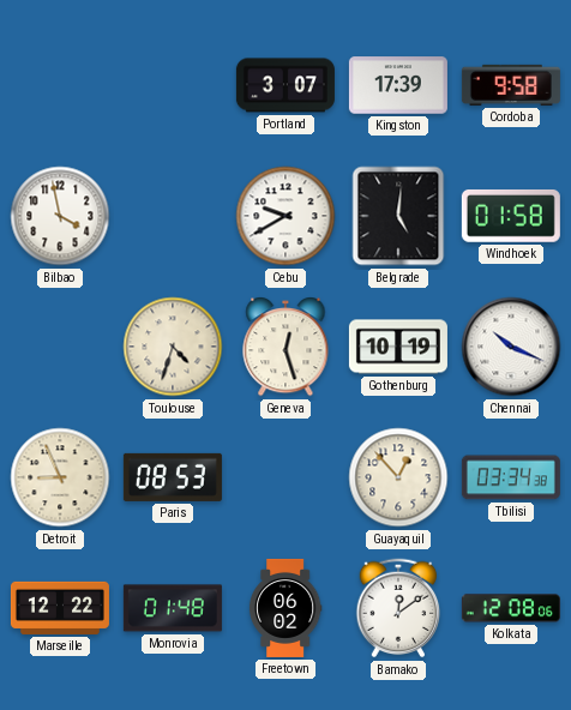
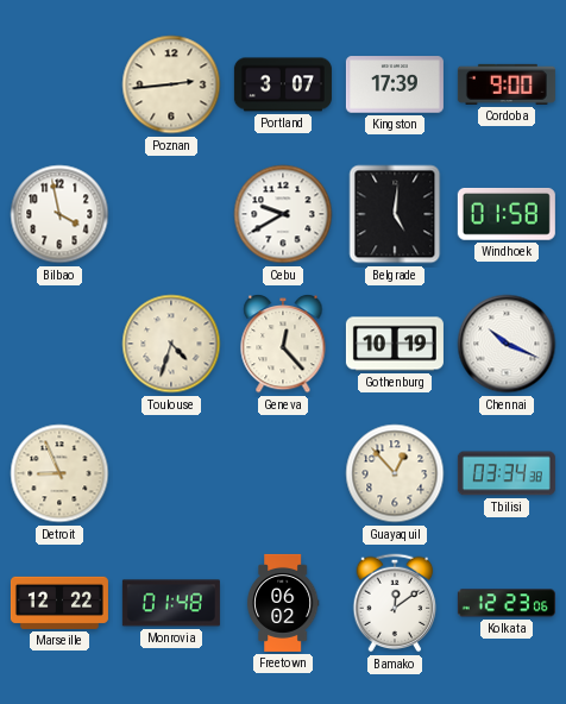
Poznan: none -> 2:44
Cordoba: 9:58 -> 9:00
Geneva: 12:27 -> 12:23
Paris: 08:53 -> none
Kolkata: 12:08 -> 12:23
